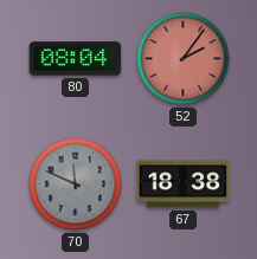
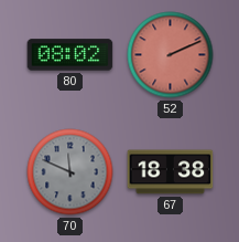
80: 08:04 -> 08:02
52: 2:06 -> 2:11
